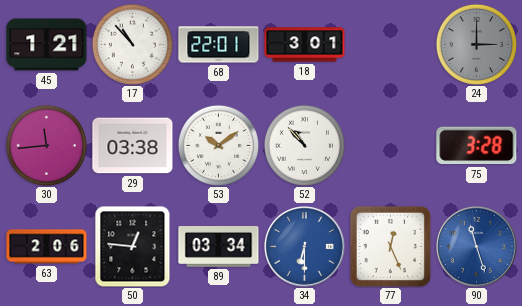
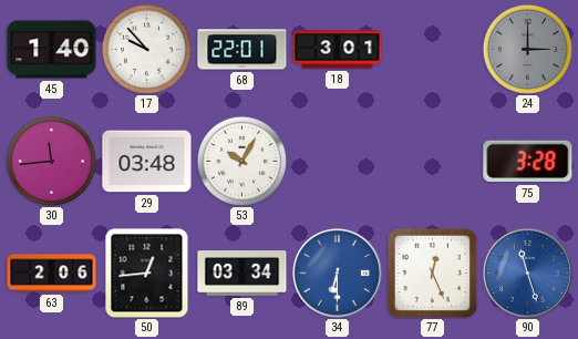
45: 1:21 -> 1:40
17: 10:53 -> 9:53
29: 03:38 -> 03:48
53: 10:09 -> 10:05
52: 10:53 -> none
50: 12:46 -> 12:44
